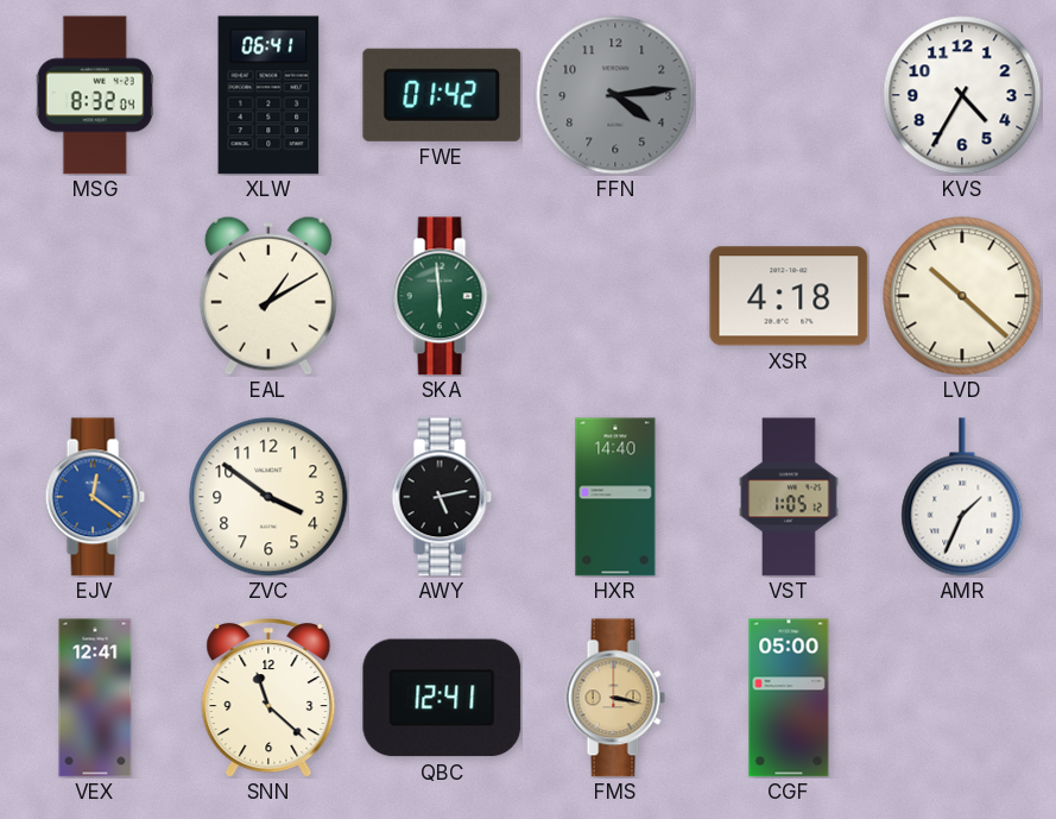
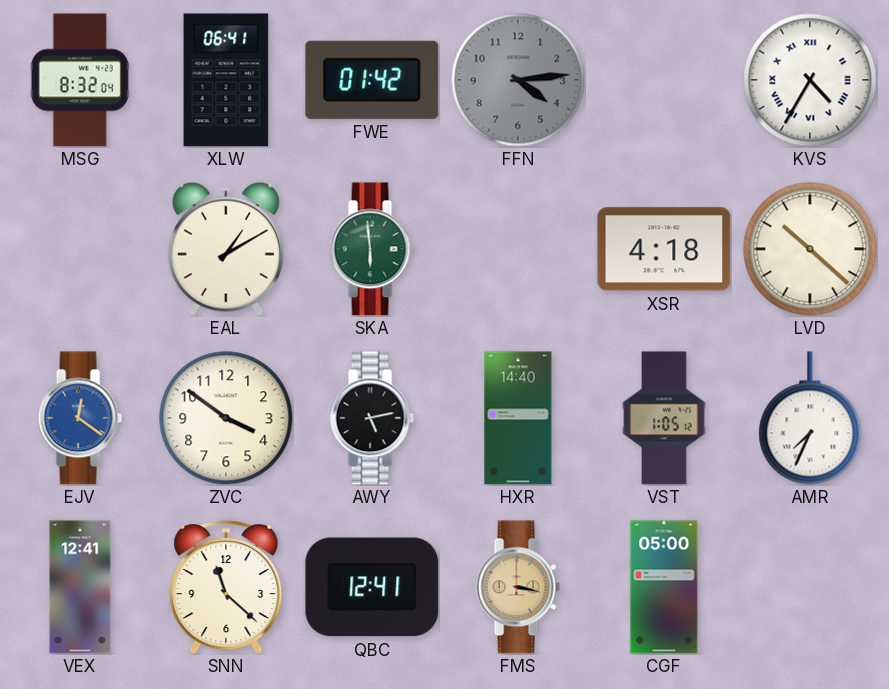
KVS numerals: Arabic -> Roman
AMR: 1:34 -> 7:34
